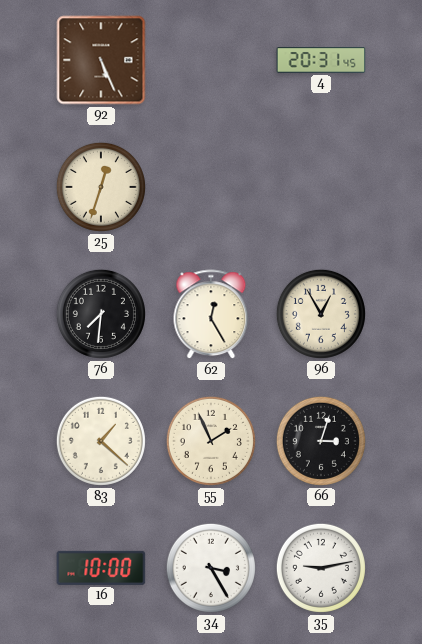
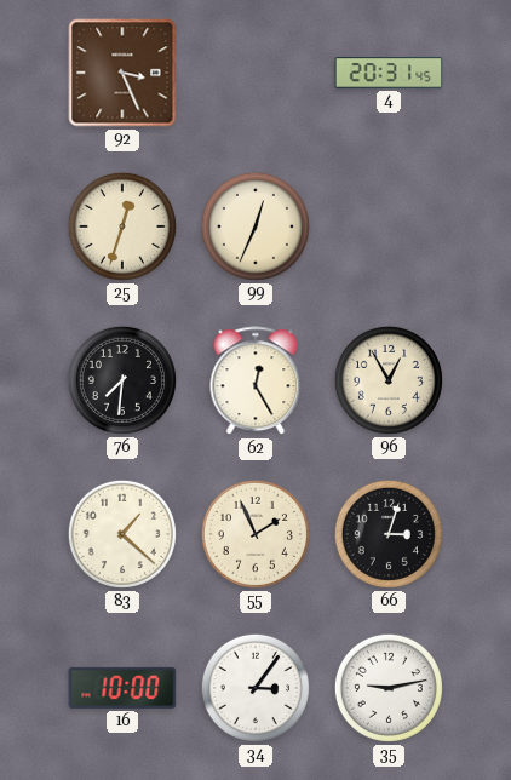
92: 5:26 -> 3:26
99: none -> 12:34
34: 3:25 -> 3:06
